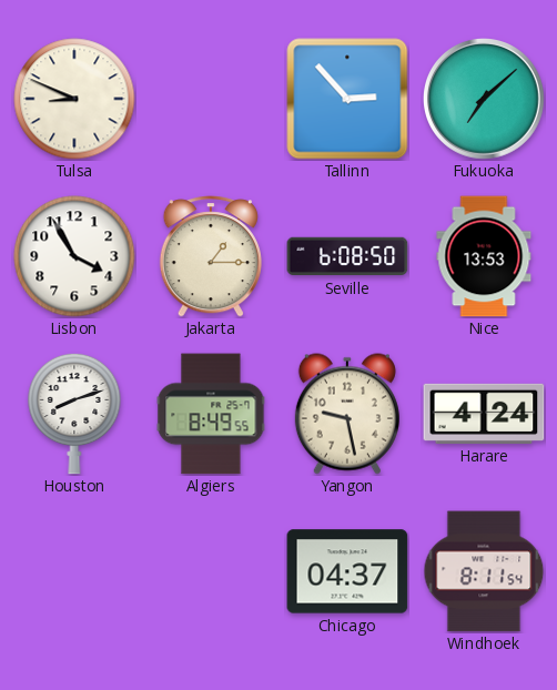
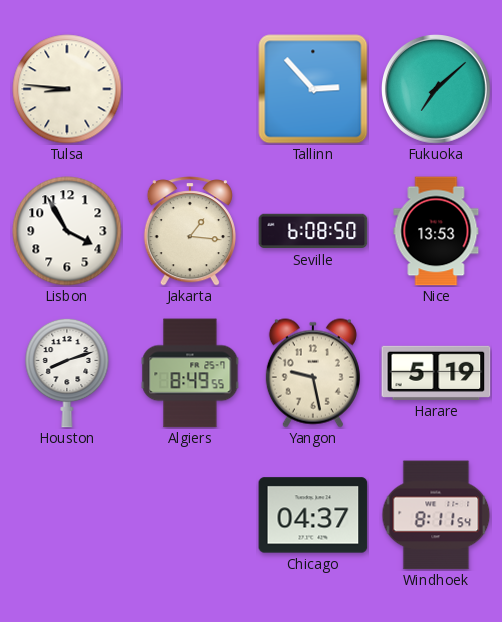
Tulsa: 8:49 -> 8:46
Jakarta: 1:15 -> 1:16
Harare: 4:24 -> 5:19
